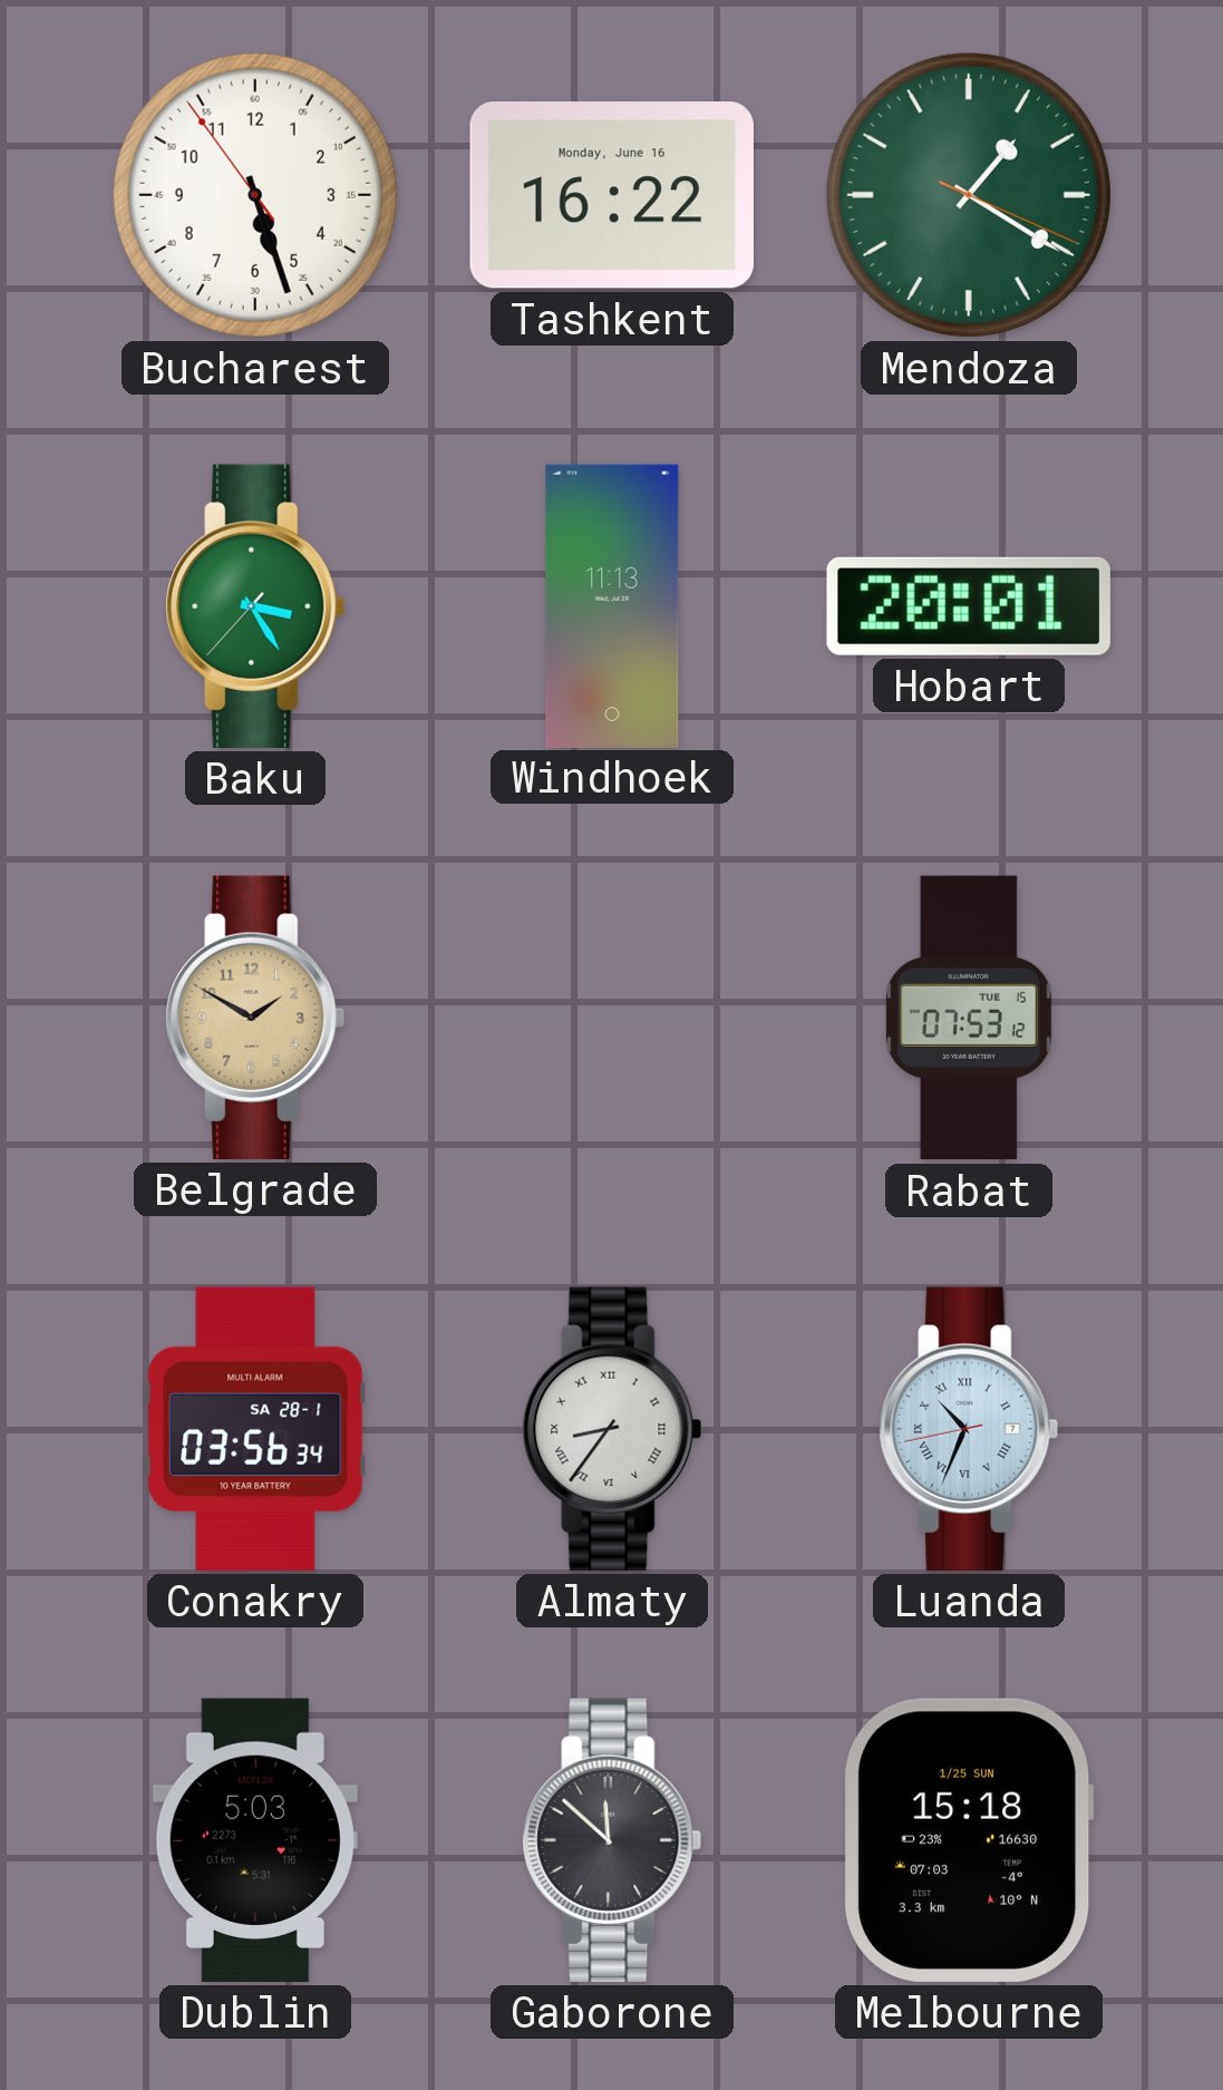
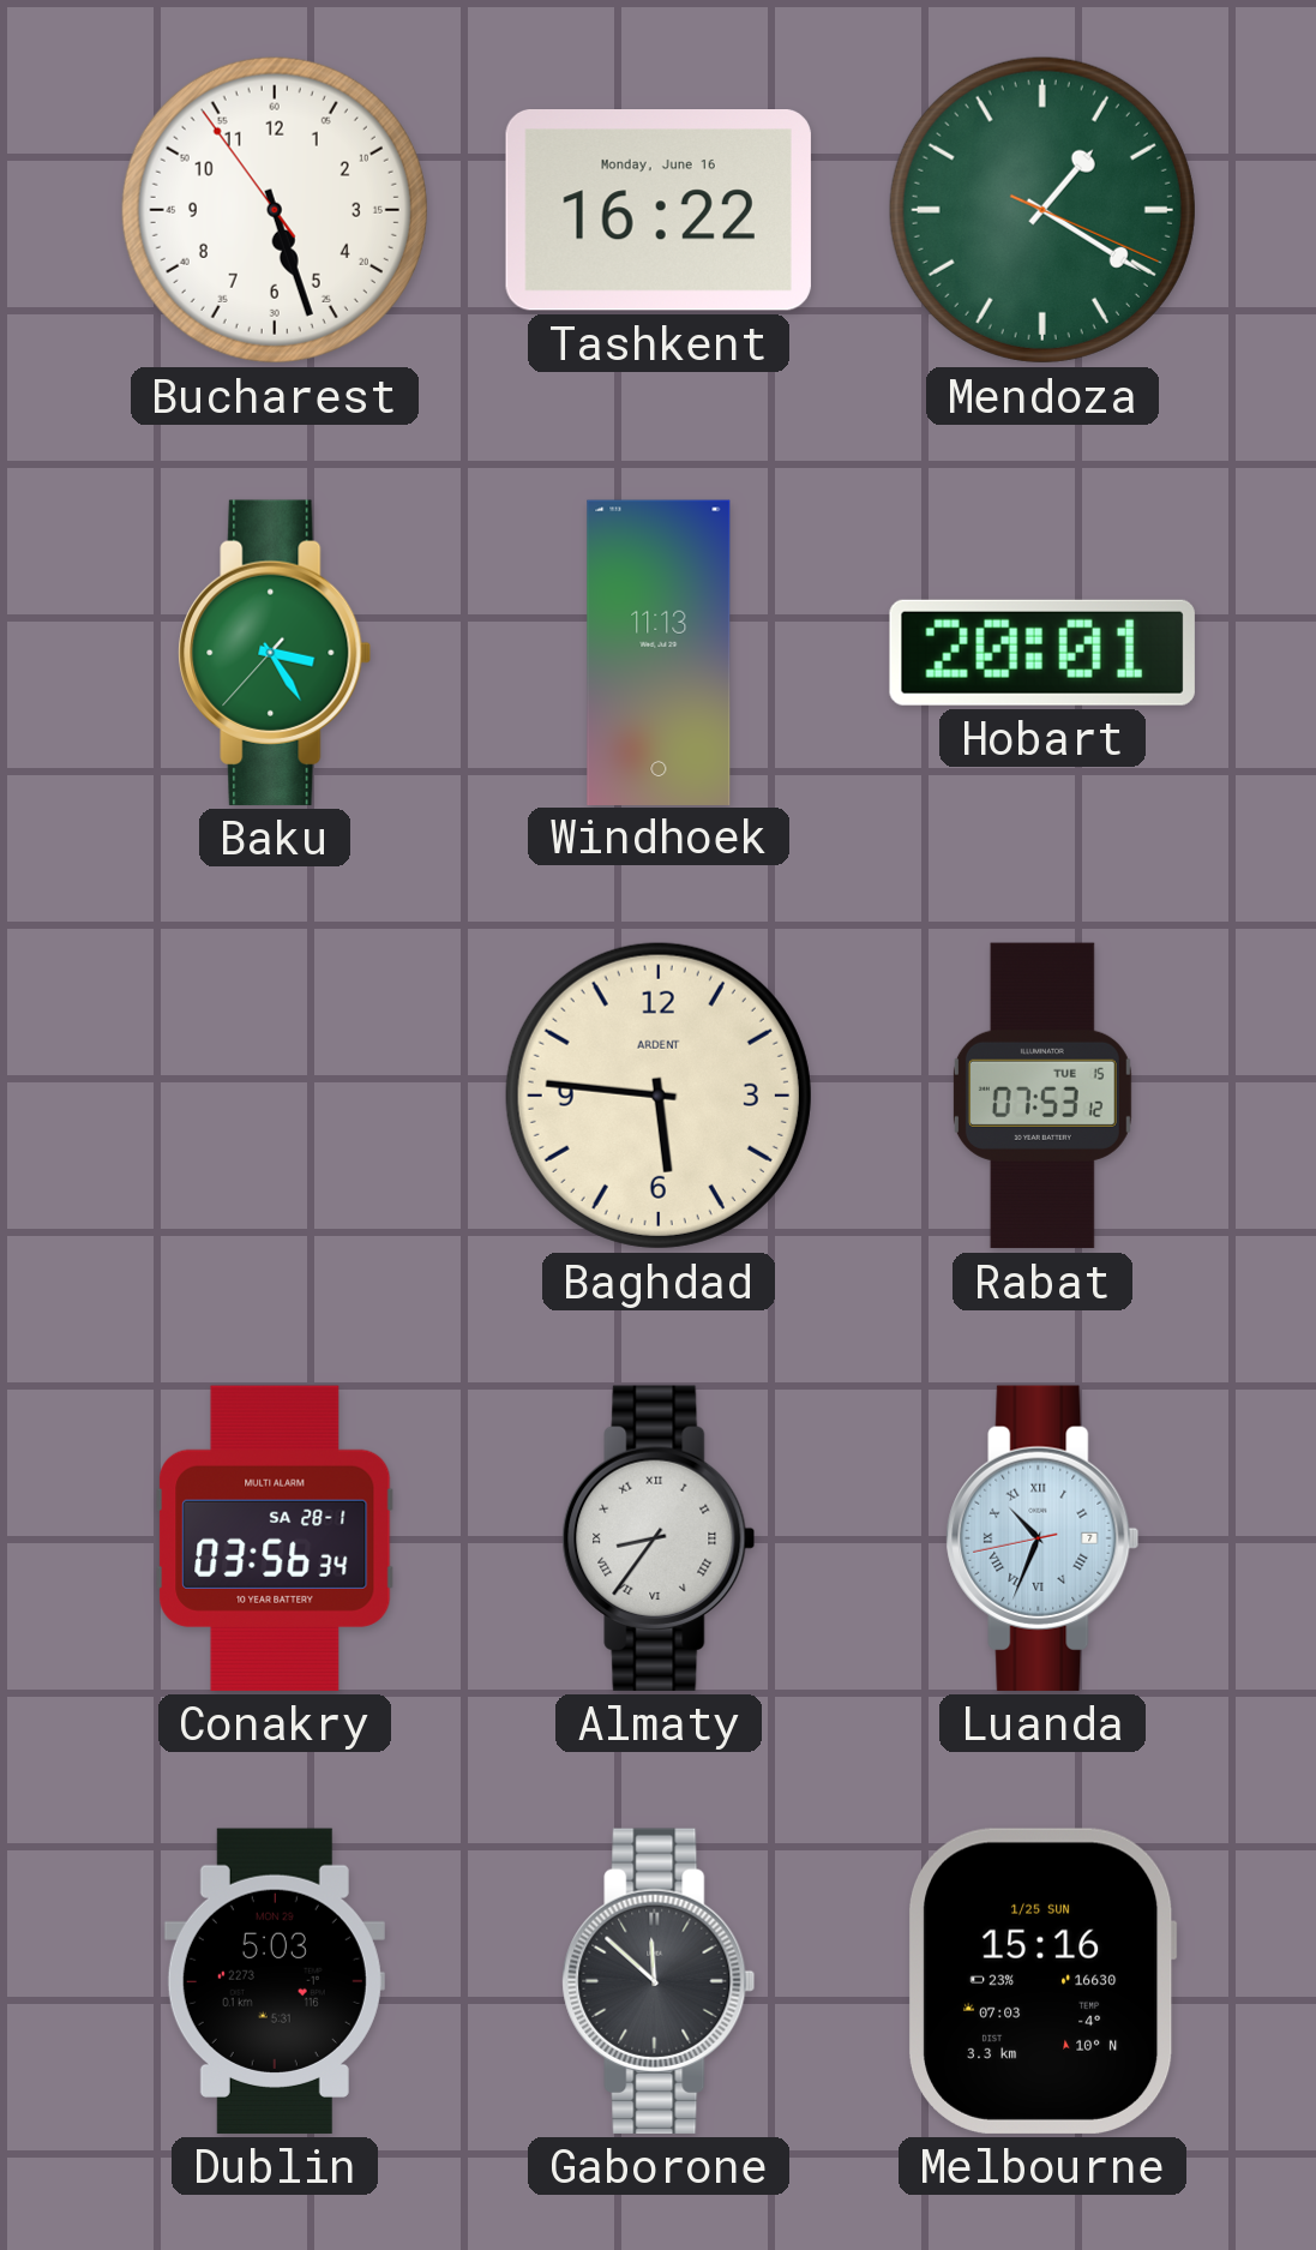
Belgrade: 1:50 -> none
Baghdad: none -> 5:46
Melbourne: 15:18 -> 15:16
